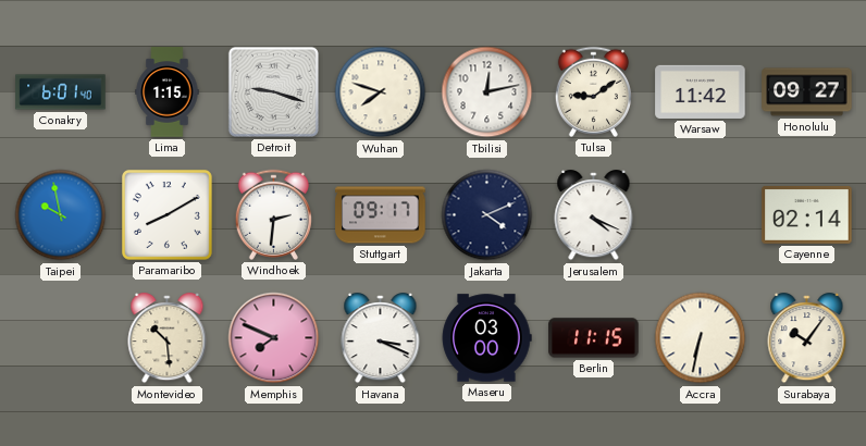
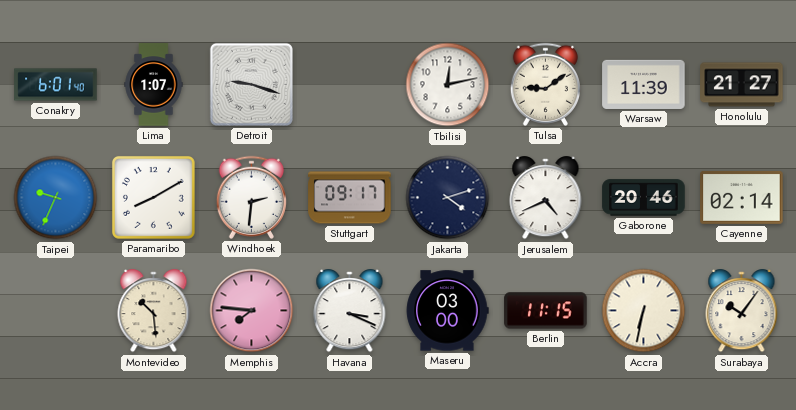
Lima: 1:15 -> 1:07
Wuhan: 7:48 -> none
Warsaw: 11:42 -> 11:39
Honolulu: 09:27 -> 21:27
Taipei: 9:58 -> 9:34
Jakarta: 4:11 -> 4:12
Jerusalem: 4:19 -> 4:41
Gaborone: none -> 20:46
Memphis: 7:49 -> 7:46
